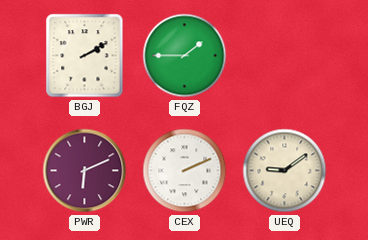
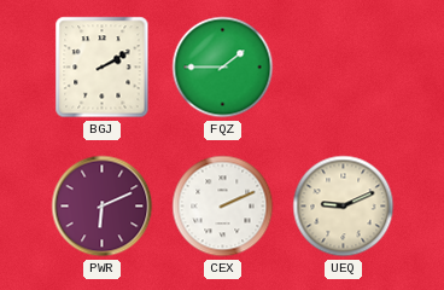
UEQ: 9:09 -> 9:11
